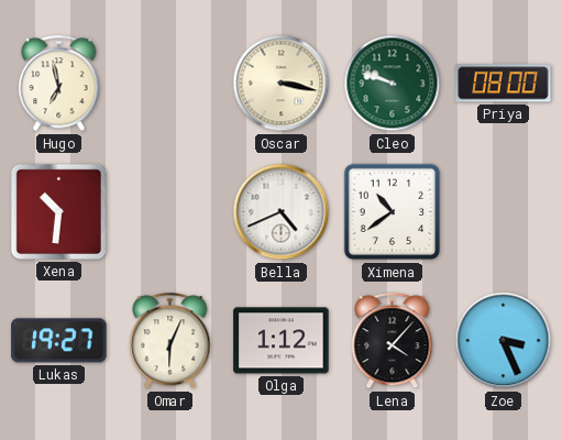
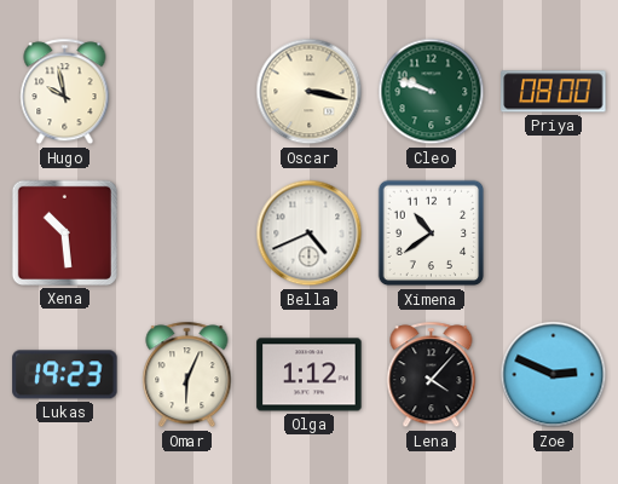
Hugo: 6:58 -> 9:58
Xena: 10:31 -> 10:29
Lukas: 19:27 -> 19:23
Zoe: 3:26 -> 2:49
